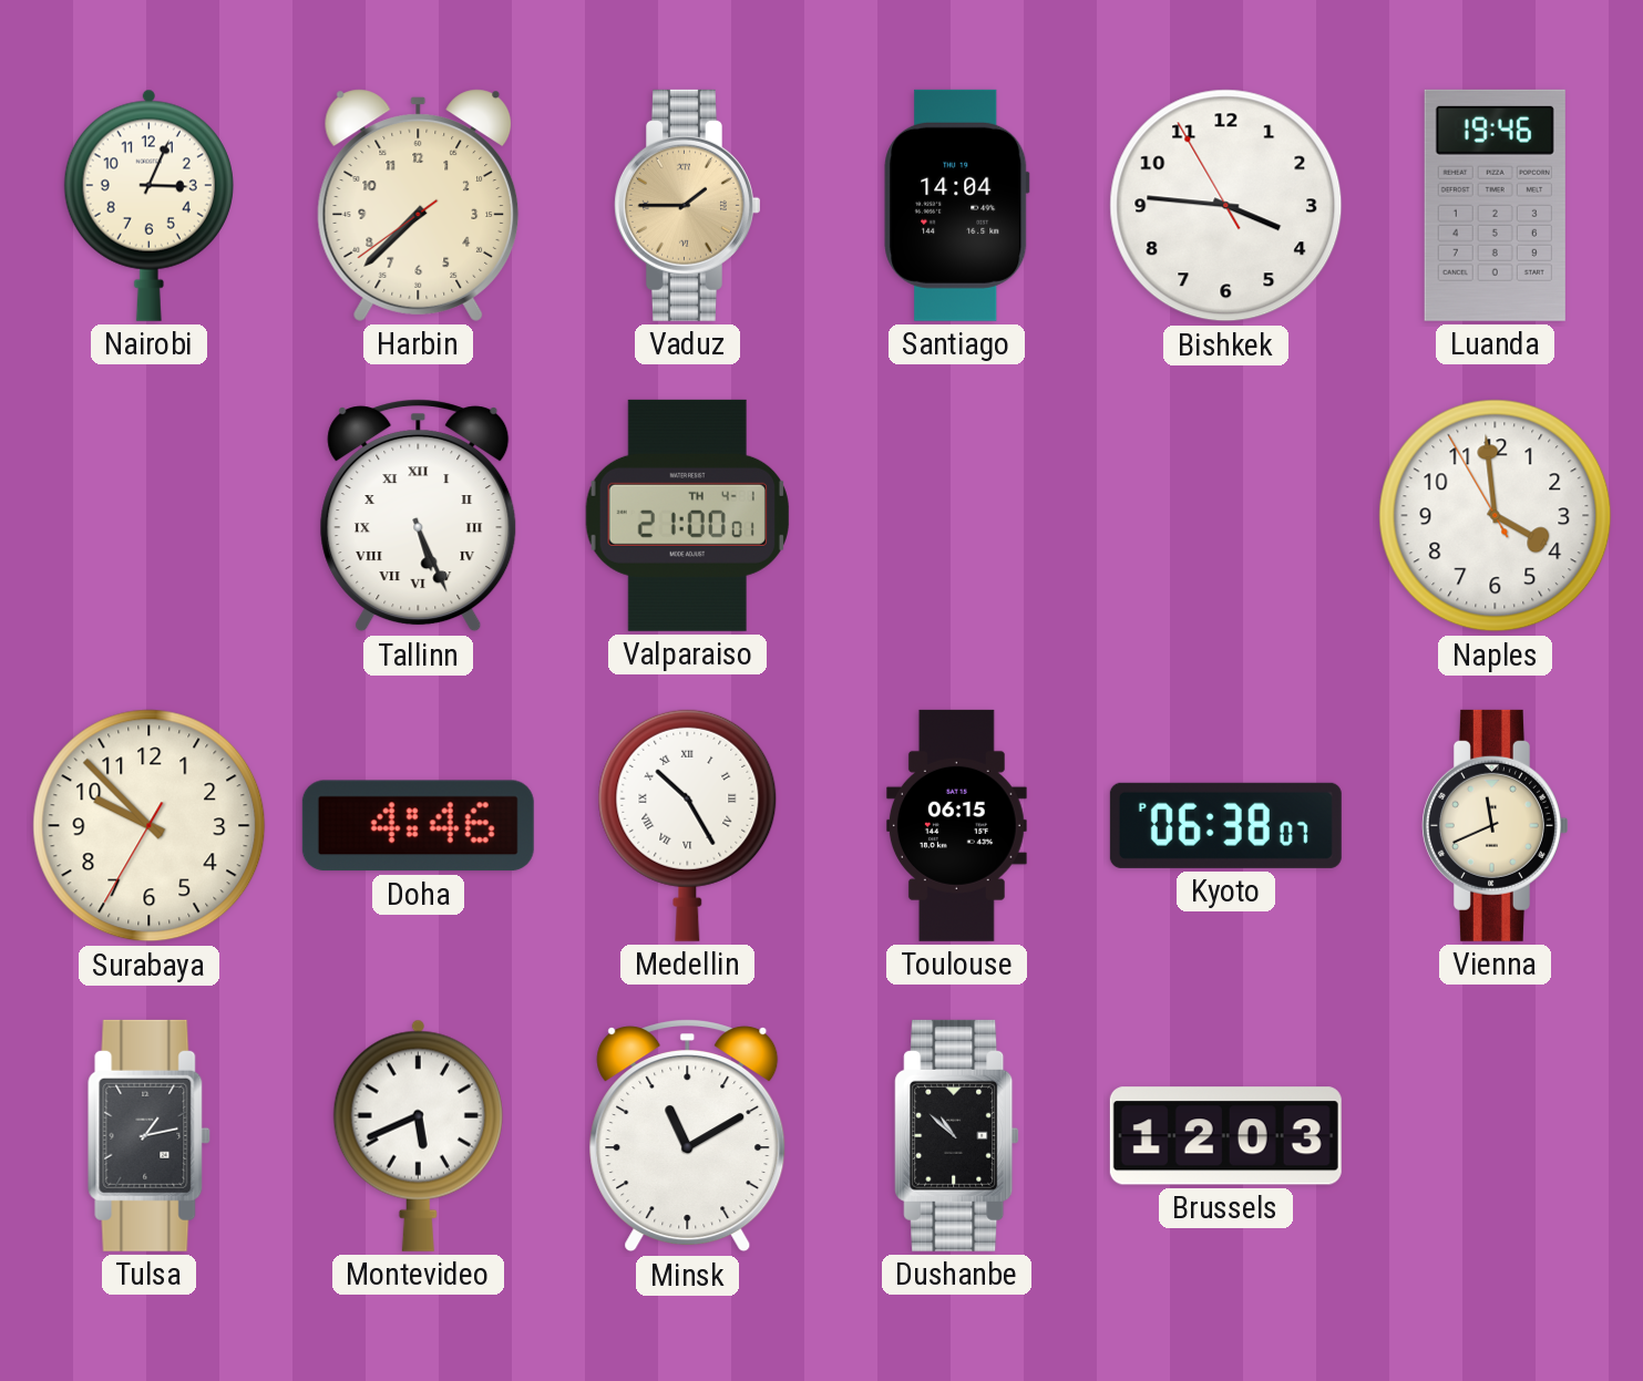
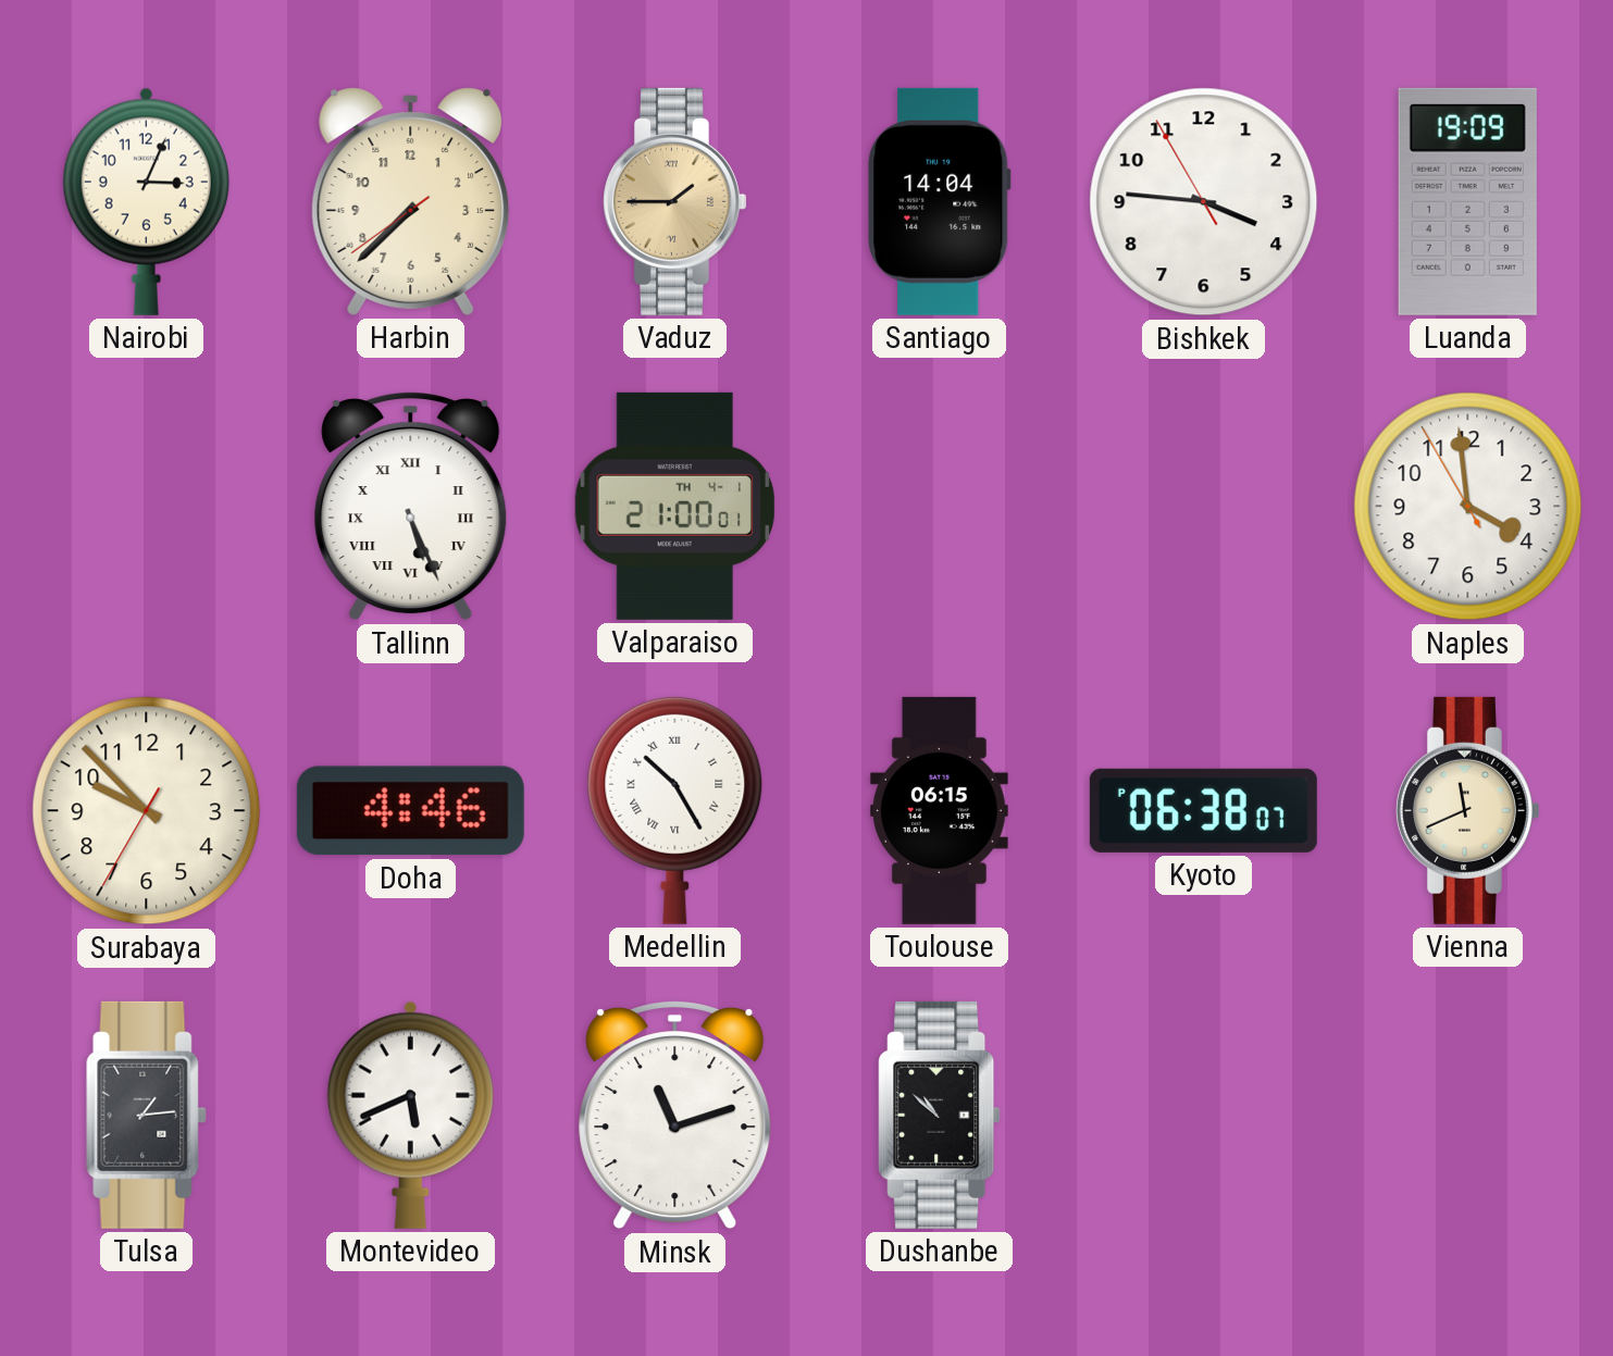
Luanda: 19:46 -> 19:09
Tulsa: 1:13 -> 1:14
Minsk: 11:10 -> 11:12
Brussels: 12:03 -> none
